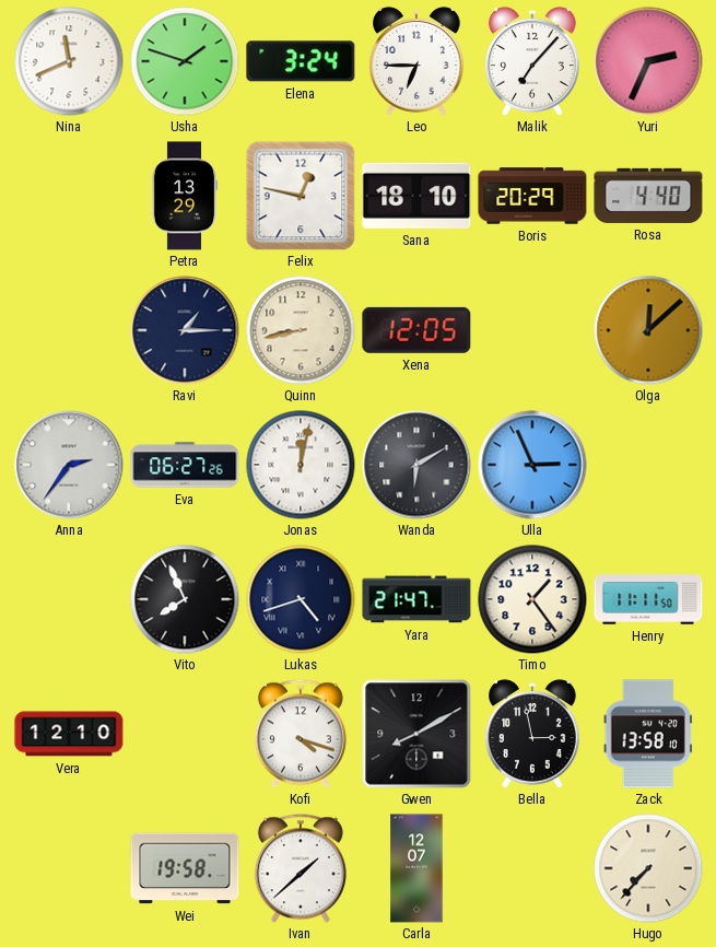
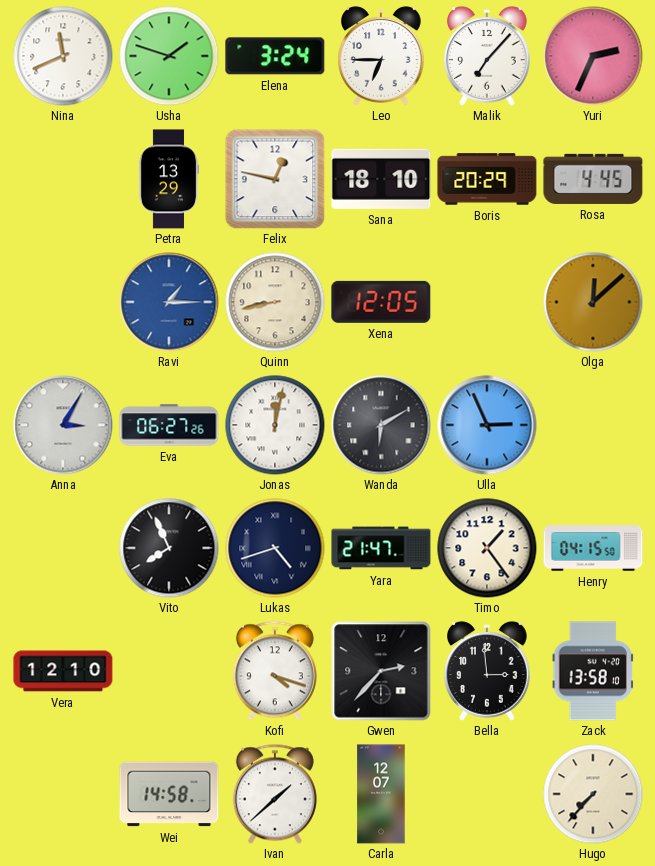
Rosa: 4:40 -> 4:45
Ravi dial: navy -> blue
Anna: 2:36 -> 3:05
Henry: 11:11 -> 04:15
Gwen: 8:10 -> 2:37
Bella: 2:58 -> 2:59
Wei: 19:58 -> 14:58
